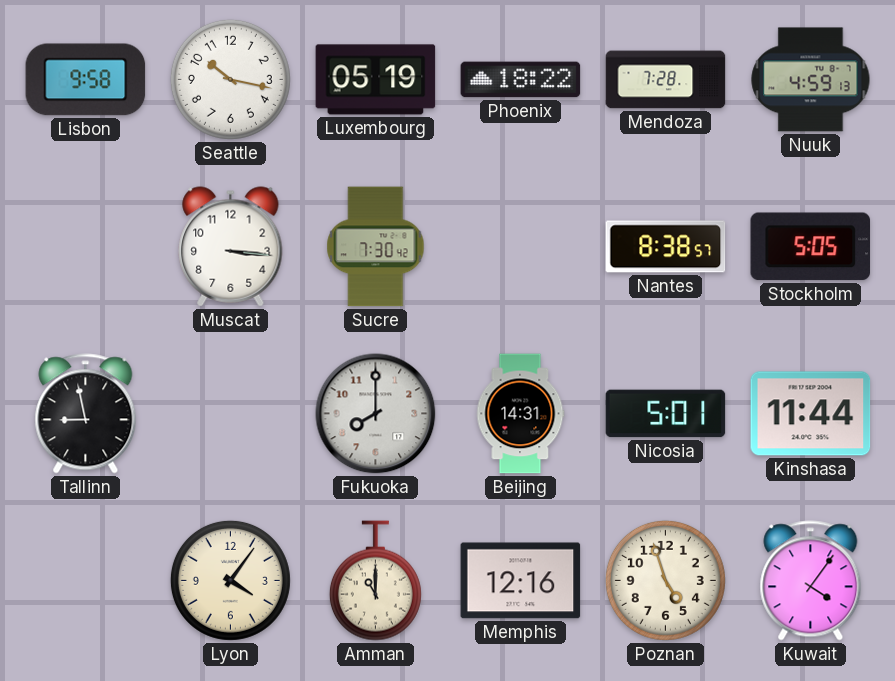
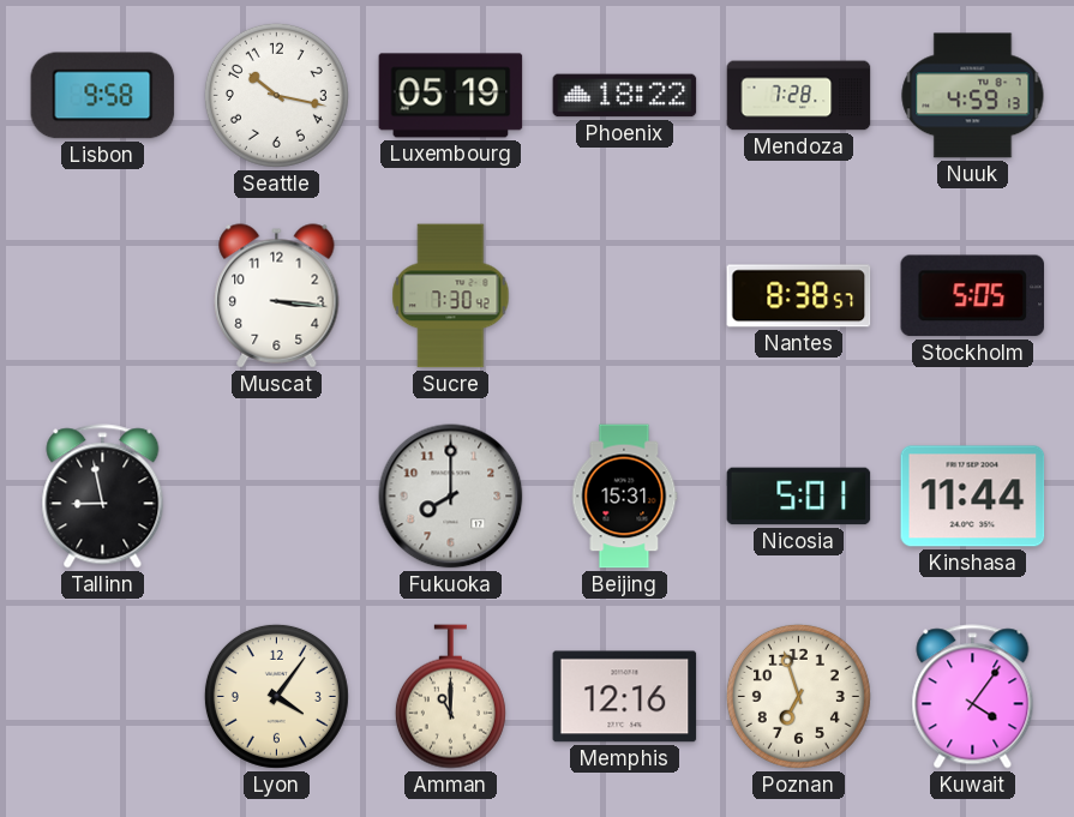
Beijing: 14:31 -> 15:31
Poznan: 4:57 -> 6:57
